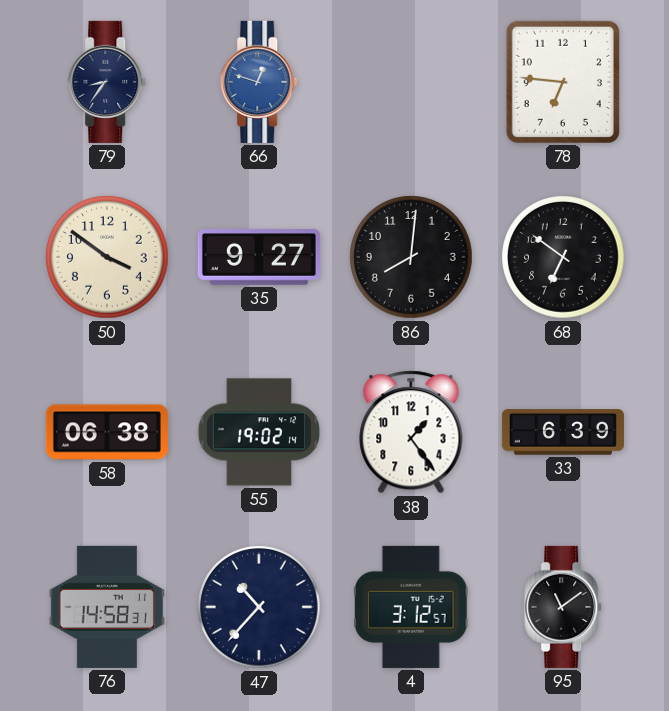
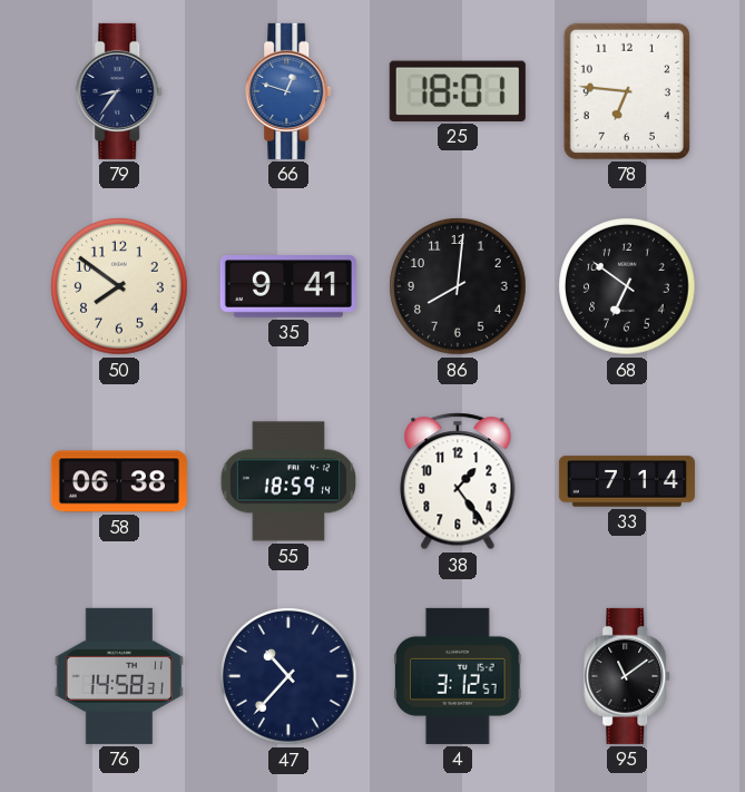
25: none -> 18:01
50: 3:51 -> 7:51
35: 9:27 -> 9:41
55: 19:02 -> 18:59
33: 6:39 -> 7:14
